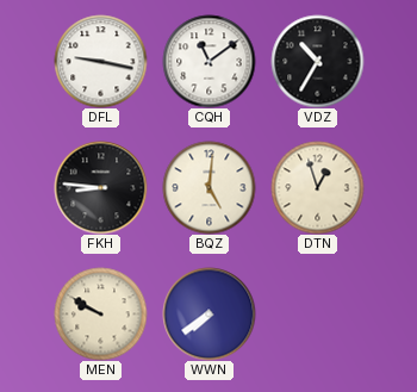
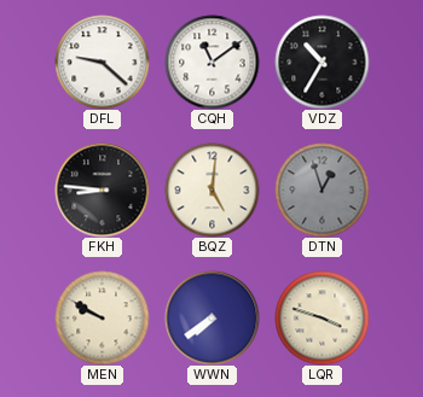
DFL: 9:17 -> 9:22
DTN dial: cream -> grey
LQR: none -> 3:48
